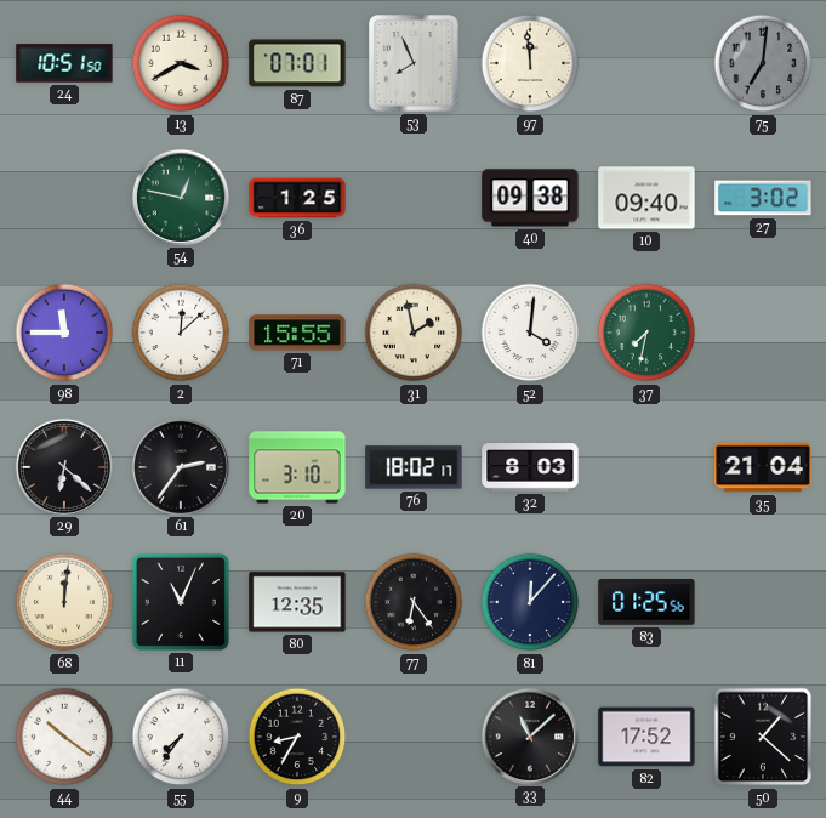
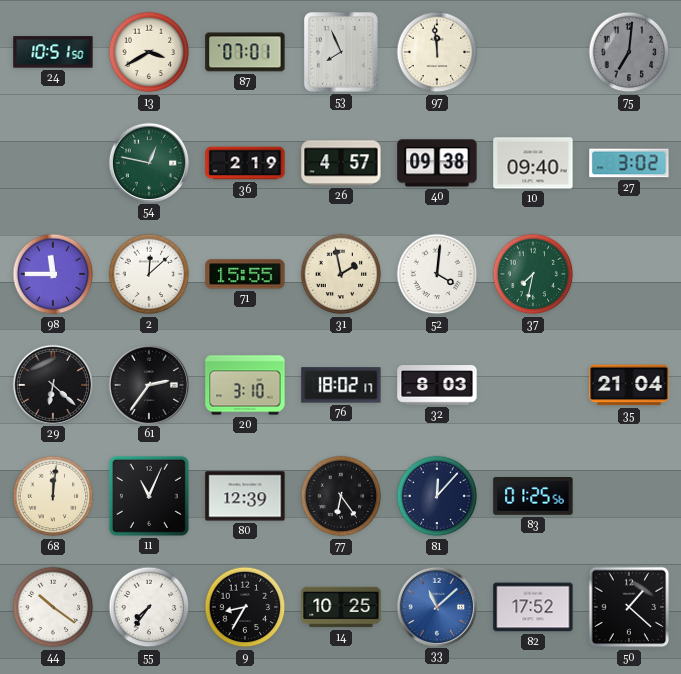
36: 1:25 -> 2:19
26: none -> 4:57
80: 12:35 -> 12:39
14: none -> 10:25
33 dial: black -> blue
